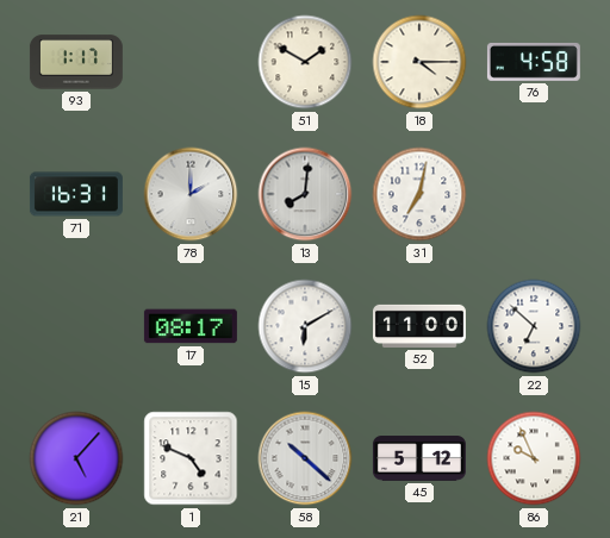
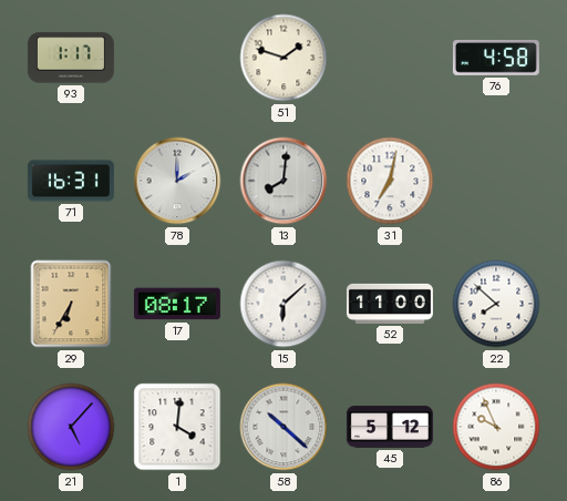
51: 1:50 -> 1:48
18: 4:15 -> none
29: none -> 6:35
15: 6:10 -> 6:08
22: 6:52 -> 7:52
1: 4:49 -> 4:01
